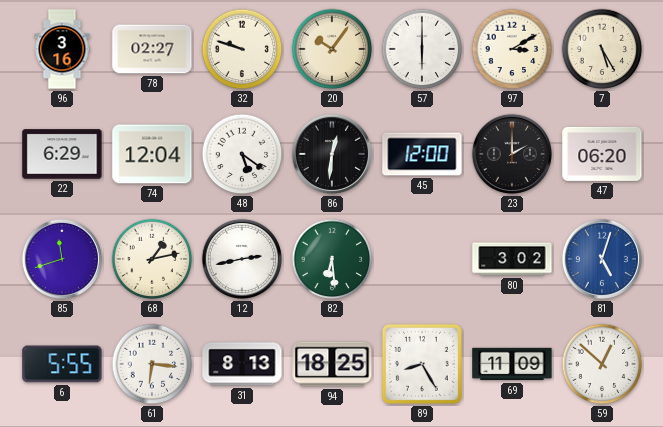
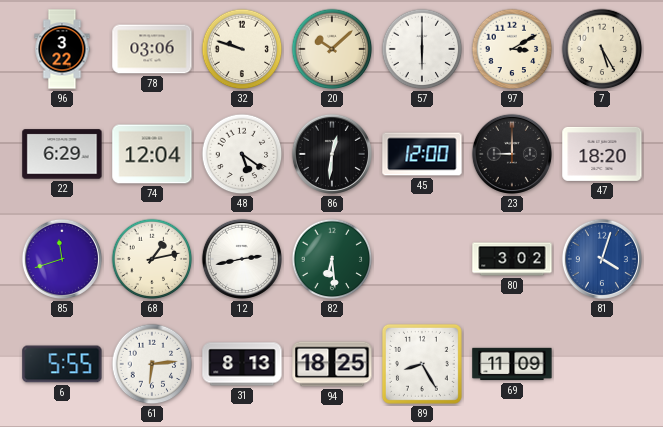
96: 3:16 -> 3:22
78: 02:27 -> 03:06
20: 10:06 -> 10:08
23: 2:00 -> 9:00
47: 06:20 -> 18:20
81: 5:03 -> 4:03
61: 6:16 -> 6:14
59: 12:52 -> none
